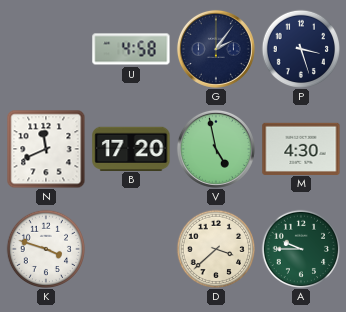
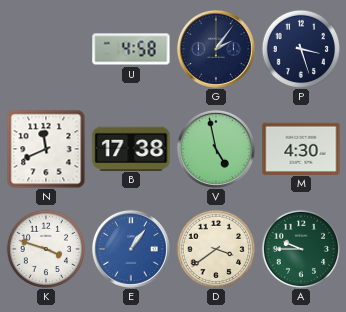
B: 17:20 -> 17:38
E: none -> 1:06
D: 3:38 -> 3:39
